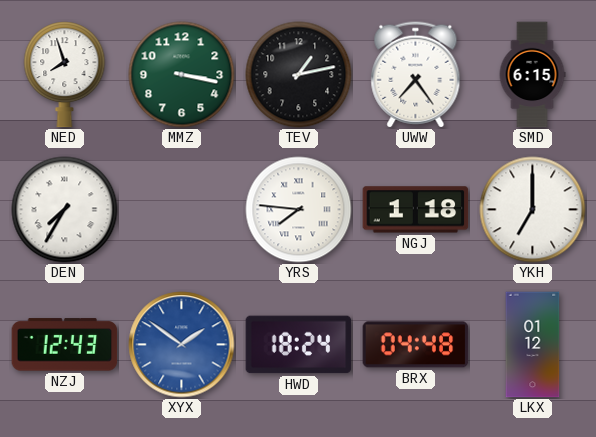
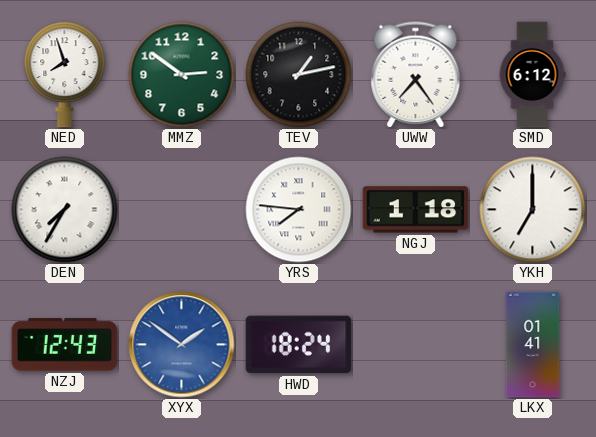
MMZ: 3:17 -> 2:51
SMD: 6:15 -> 6:12
BRX: 04:48 -> none
LKX: 01:12 -> 01:41
